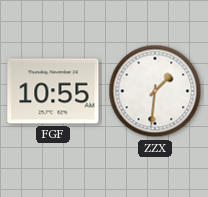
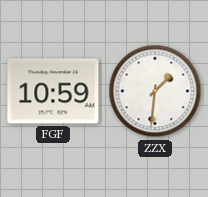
FGF: 10:55 -> 10:59
